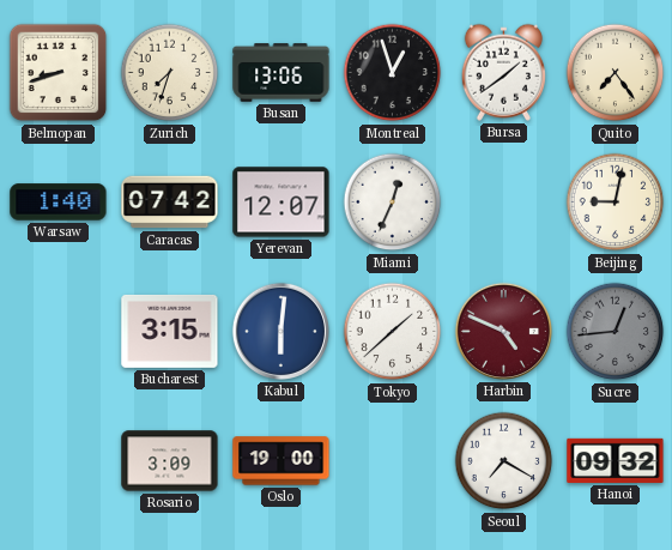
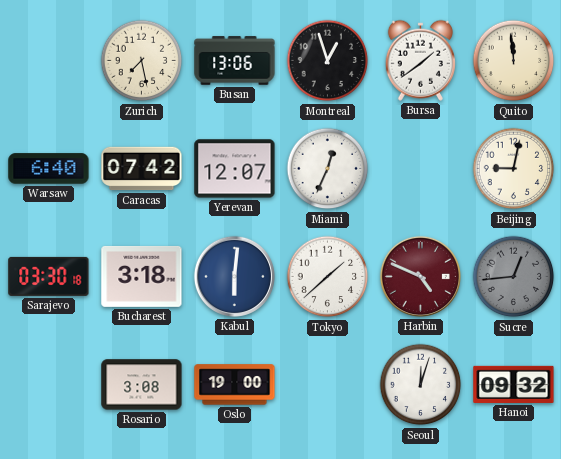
Belmopan: 8:42 -> none
Zurich: 7:33 -> 7:28
Quito: 7:24 -> 11:59
Warsaw: 1:40 -> 6:40
Sarajevo: none -> 03:30
Bucharest: 3:15 -> 3:18
Rosario: 3:09 -> 3:08
Seoul: 7:20 -> 12:03
